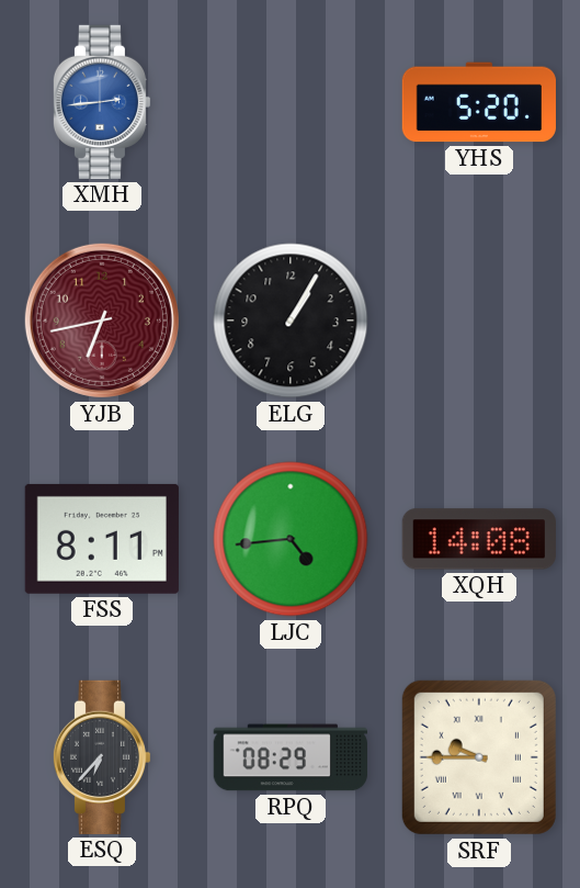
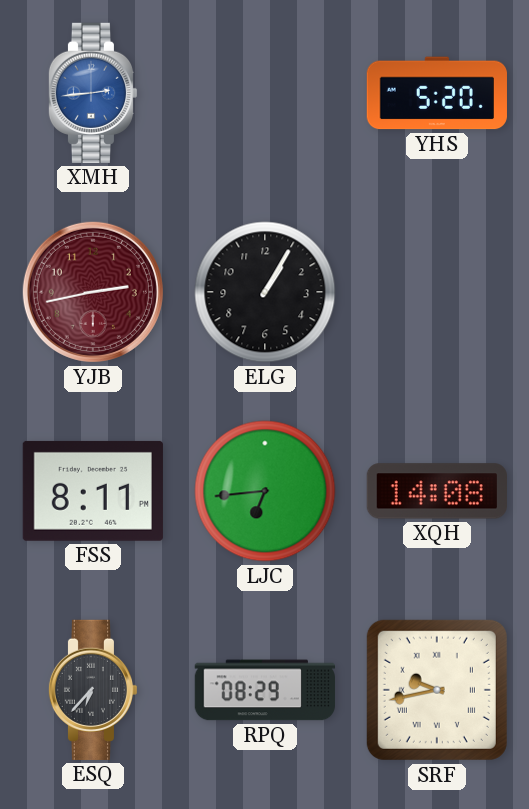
YJB: 6:43 -> 2:43
LJC: 4:44 -> 6:44
SRF: 9:45 -> 9:43
